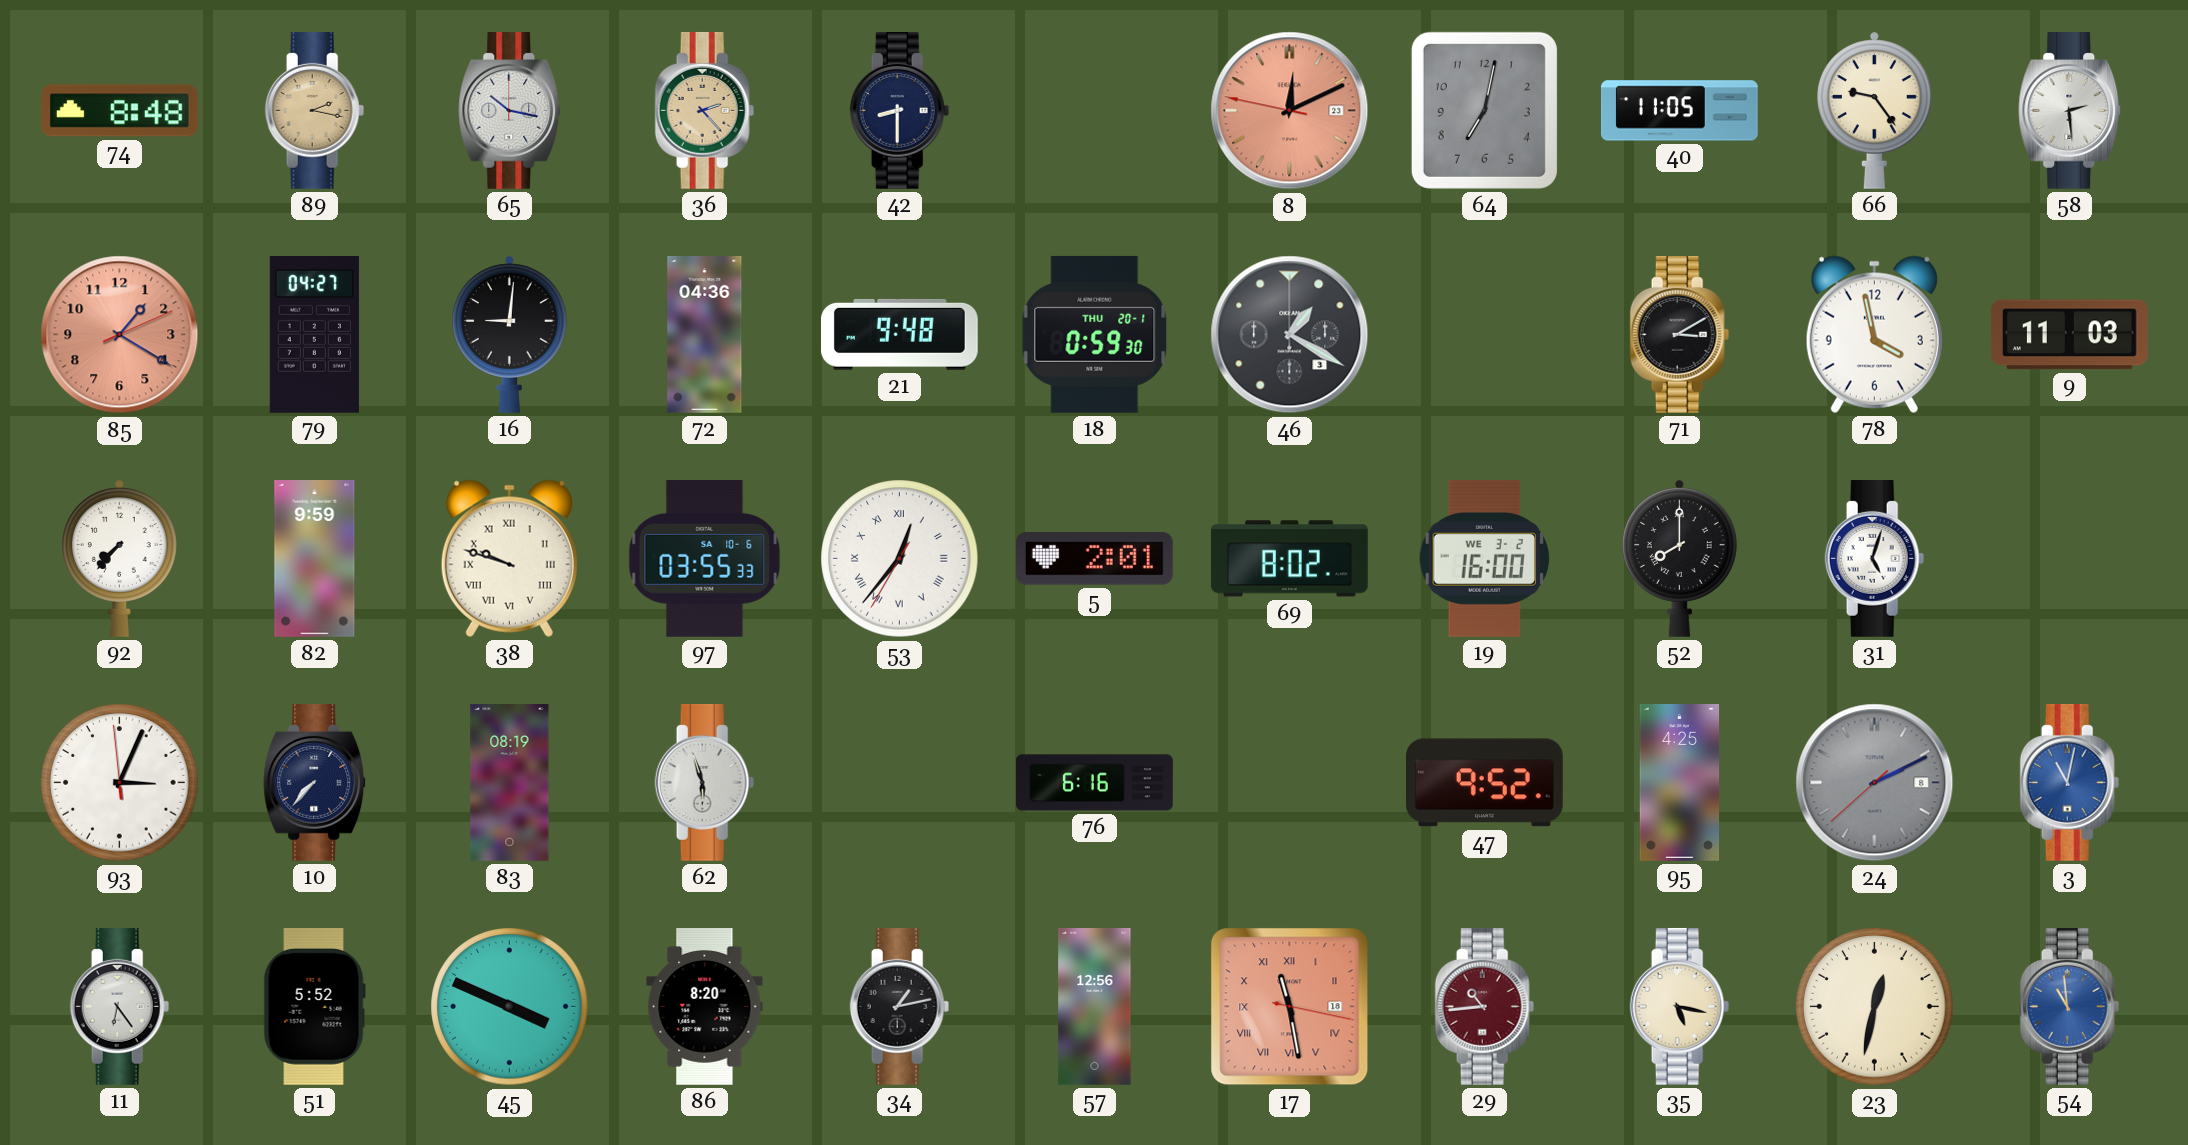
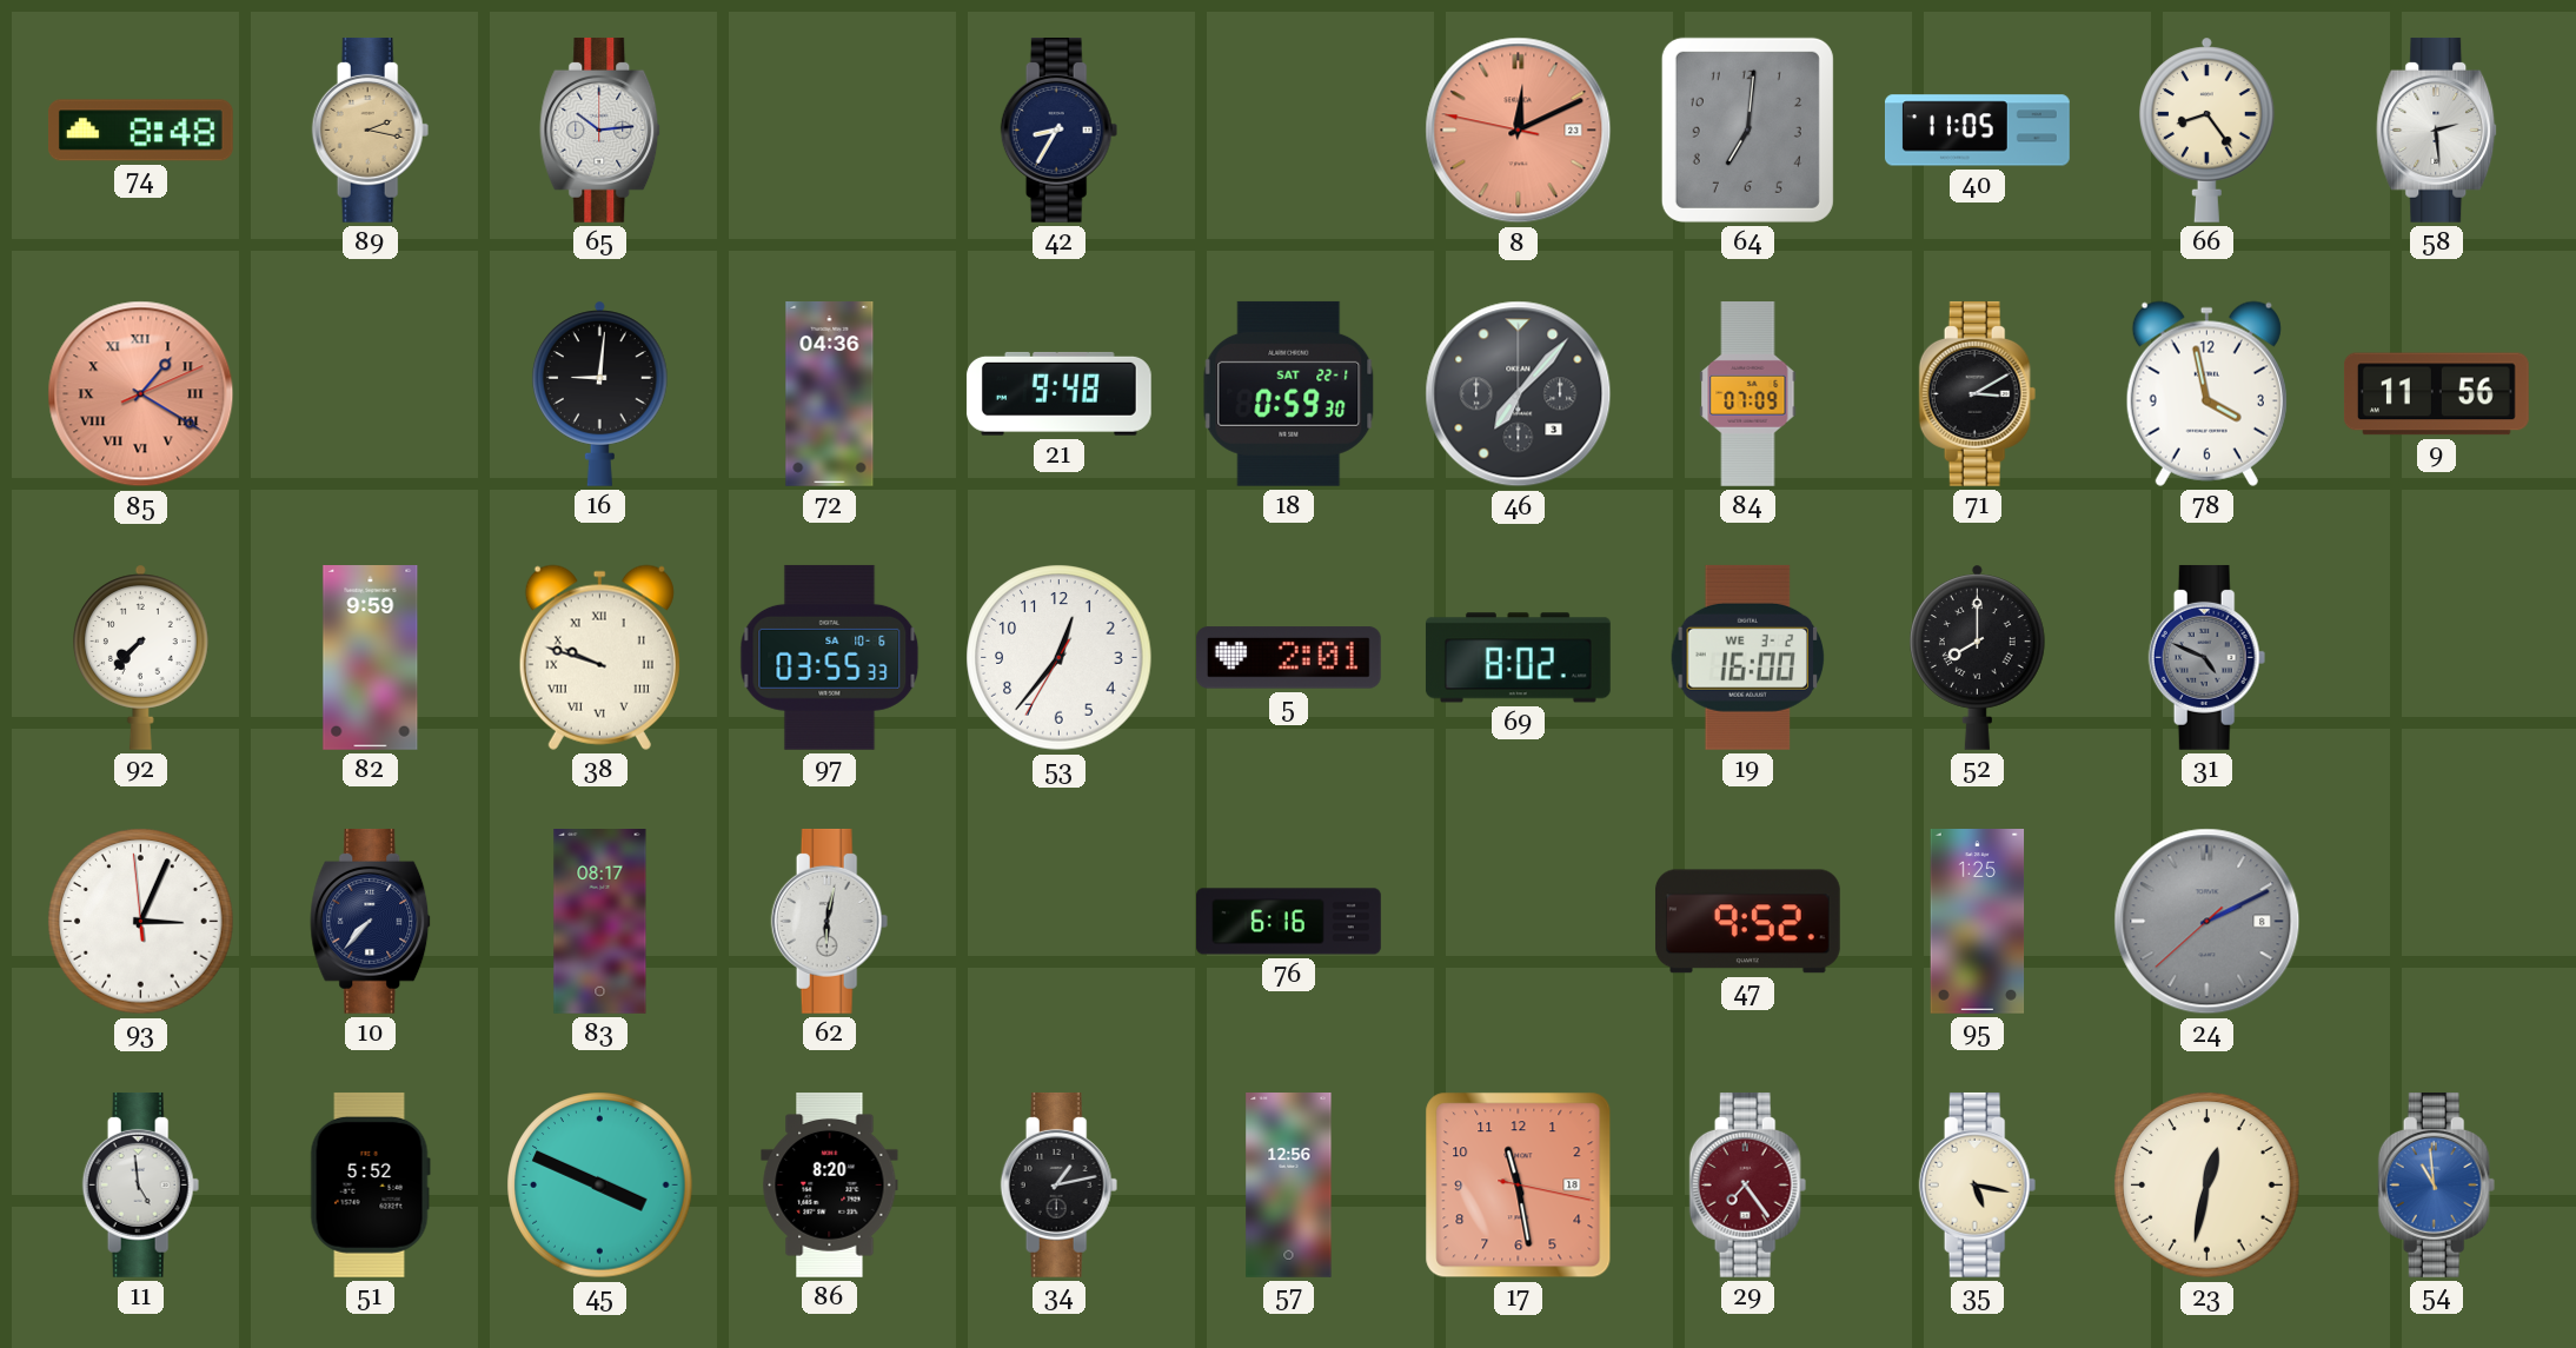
65: 10:17 -> 10:14
36: 2:23 -> none
42: 8:30 -> 8:35
64: 7:02 -> 7:01
66: 9:24 -> 8:24
85 numerals: Arabic -> Roman
79: 04:27 -> none
18 date: THU 20-1 -> SAT 22-1
46: 1:20 -> 7:07
84: none -> 07:09
9: 11:03 -> 11:56
53 numerals: Roman -> Arabic
31: 5:03 -> 4:49
31 dial: white -> grey
83: 08:19 -> 08:17
62: 5:57 -> 6:02
95: 4:25 -> 1:25
3: 11:02 -> none
11: 6:24 -> 4:59
17 numerals: Roman -> Arabic
29: 10:44 -> 7:24
